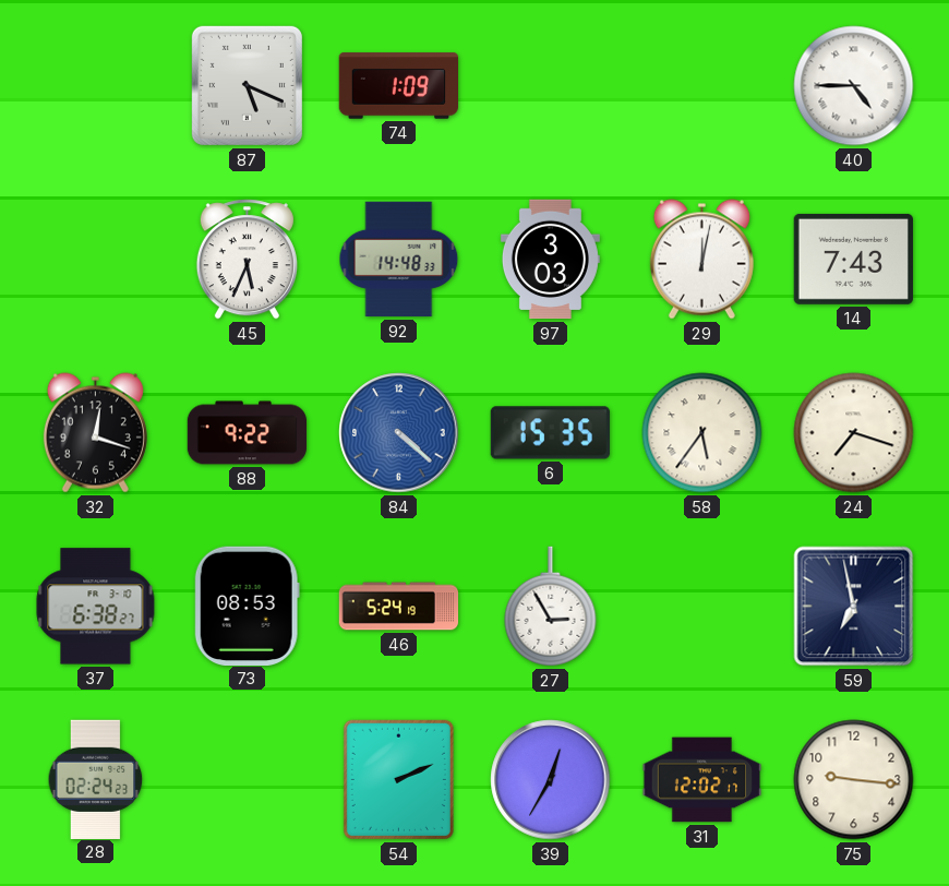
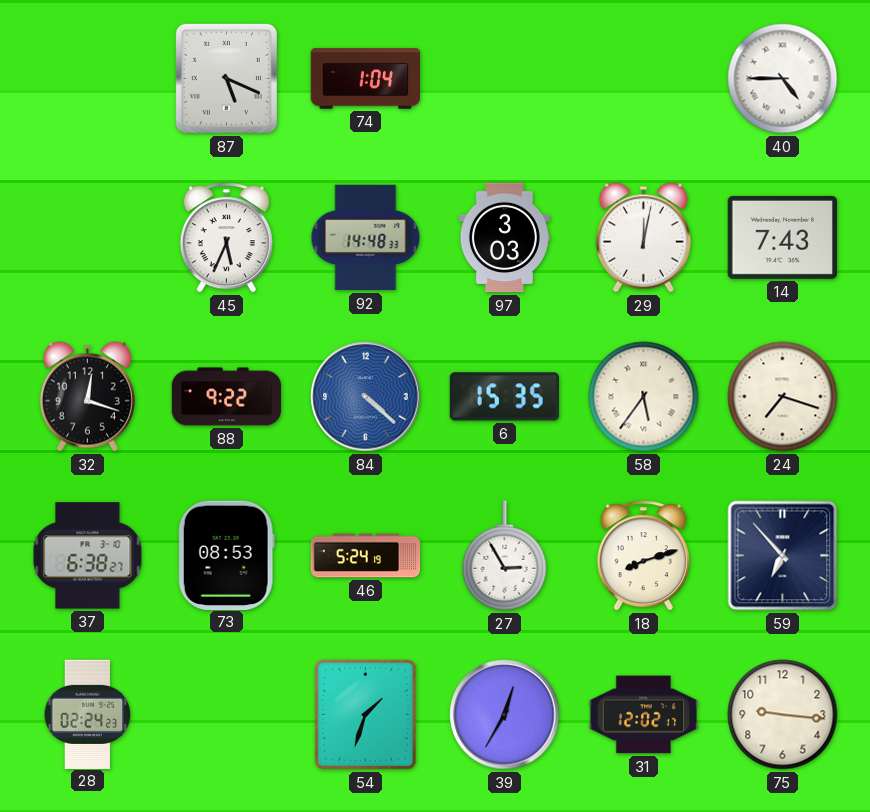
74: 1:09 -> 1:04
18: none -> 8:12
59: 6:58 -> 6:53
54: 2:11 -> 1:33
